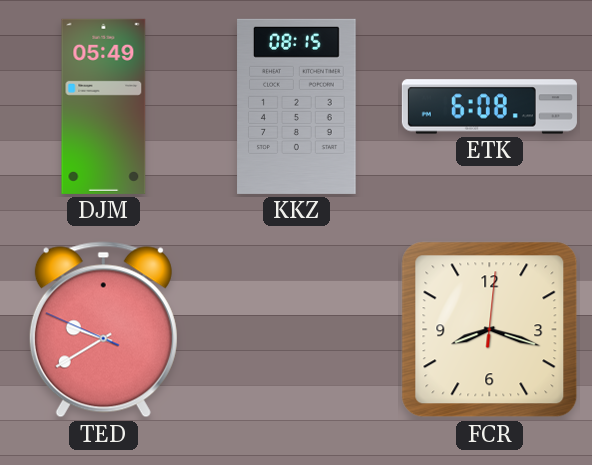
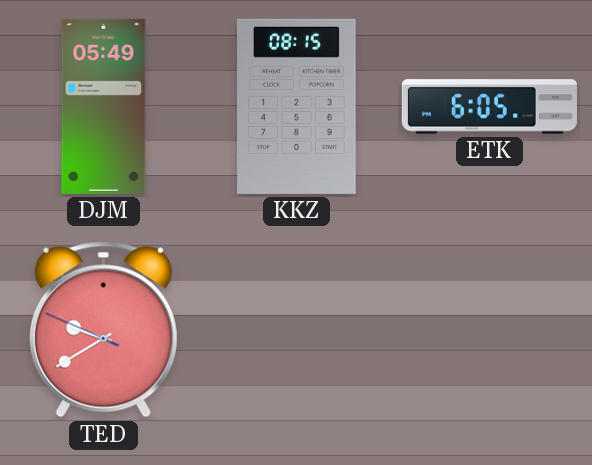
ETK: 6:08 -> 6:05
FCR: 8:18 -> none
